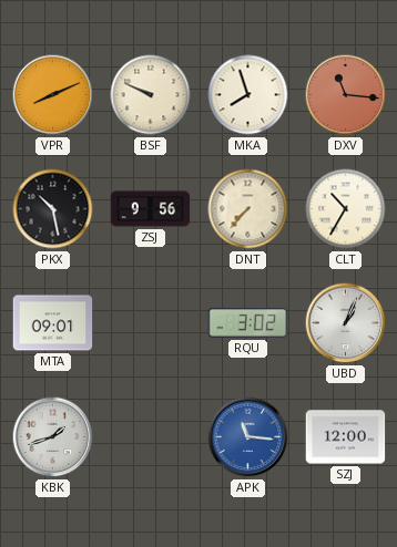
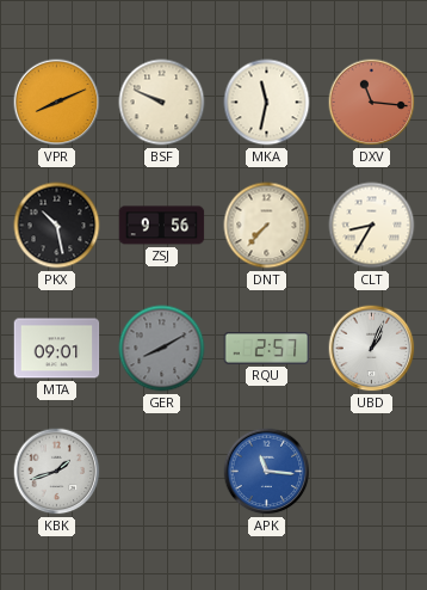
MKA: 7:57 -> 11:32
CLT: 10:35 -> 8:35
GER: none -> 8:10
RQU: 3:02 -> 2:57
SZJ: 12:00 -> none
